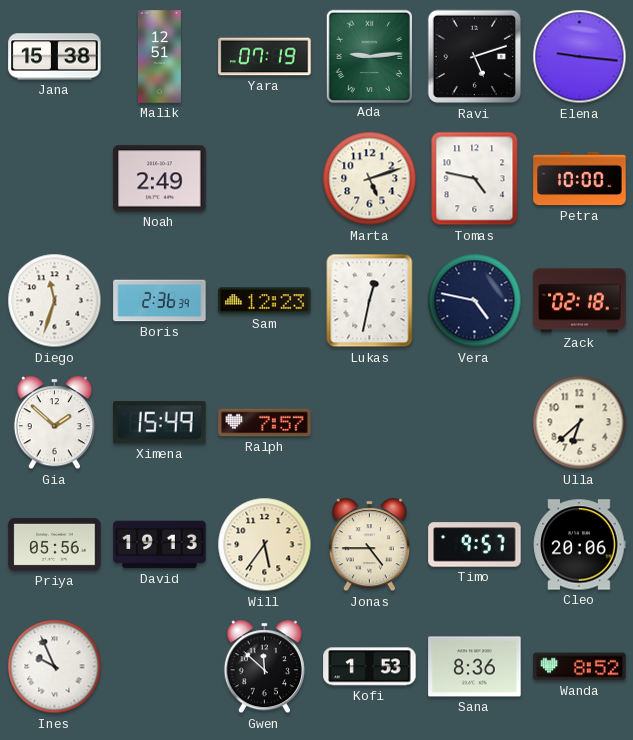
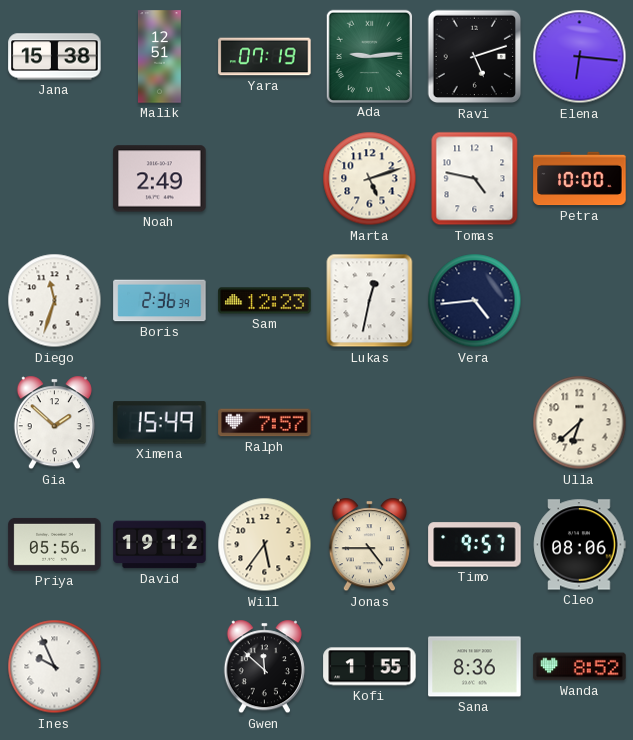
Elena: 9:16 -> 6:16
Vera: 4:47 -> 4:44
Zack: 02:18 -> none
David: 19:13 -> 19:12
Cleo: 20:06 -> 08:06
Kofi: 1:53 -> 1:55
